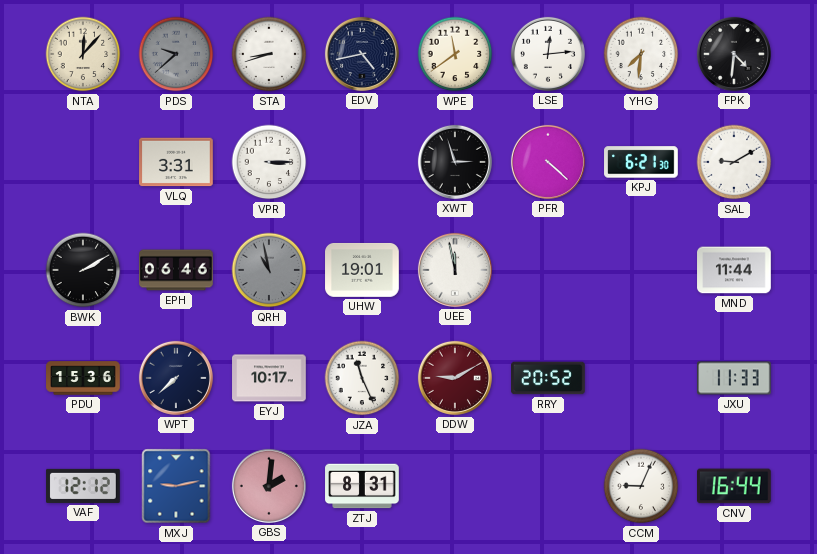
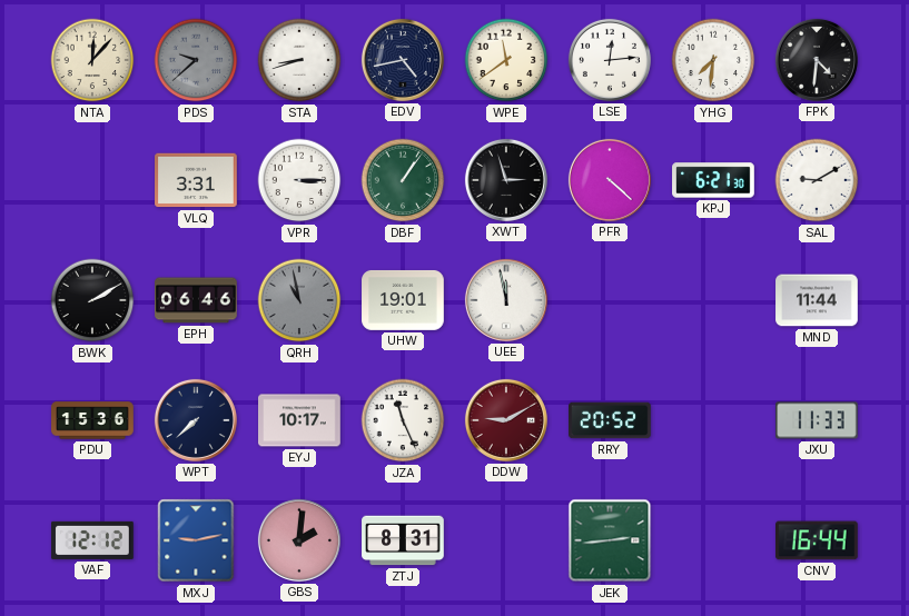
DBF: none -> 1:06
JEK: none -> 2:44
CCM: 9:04 -> none
